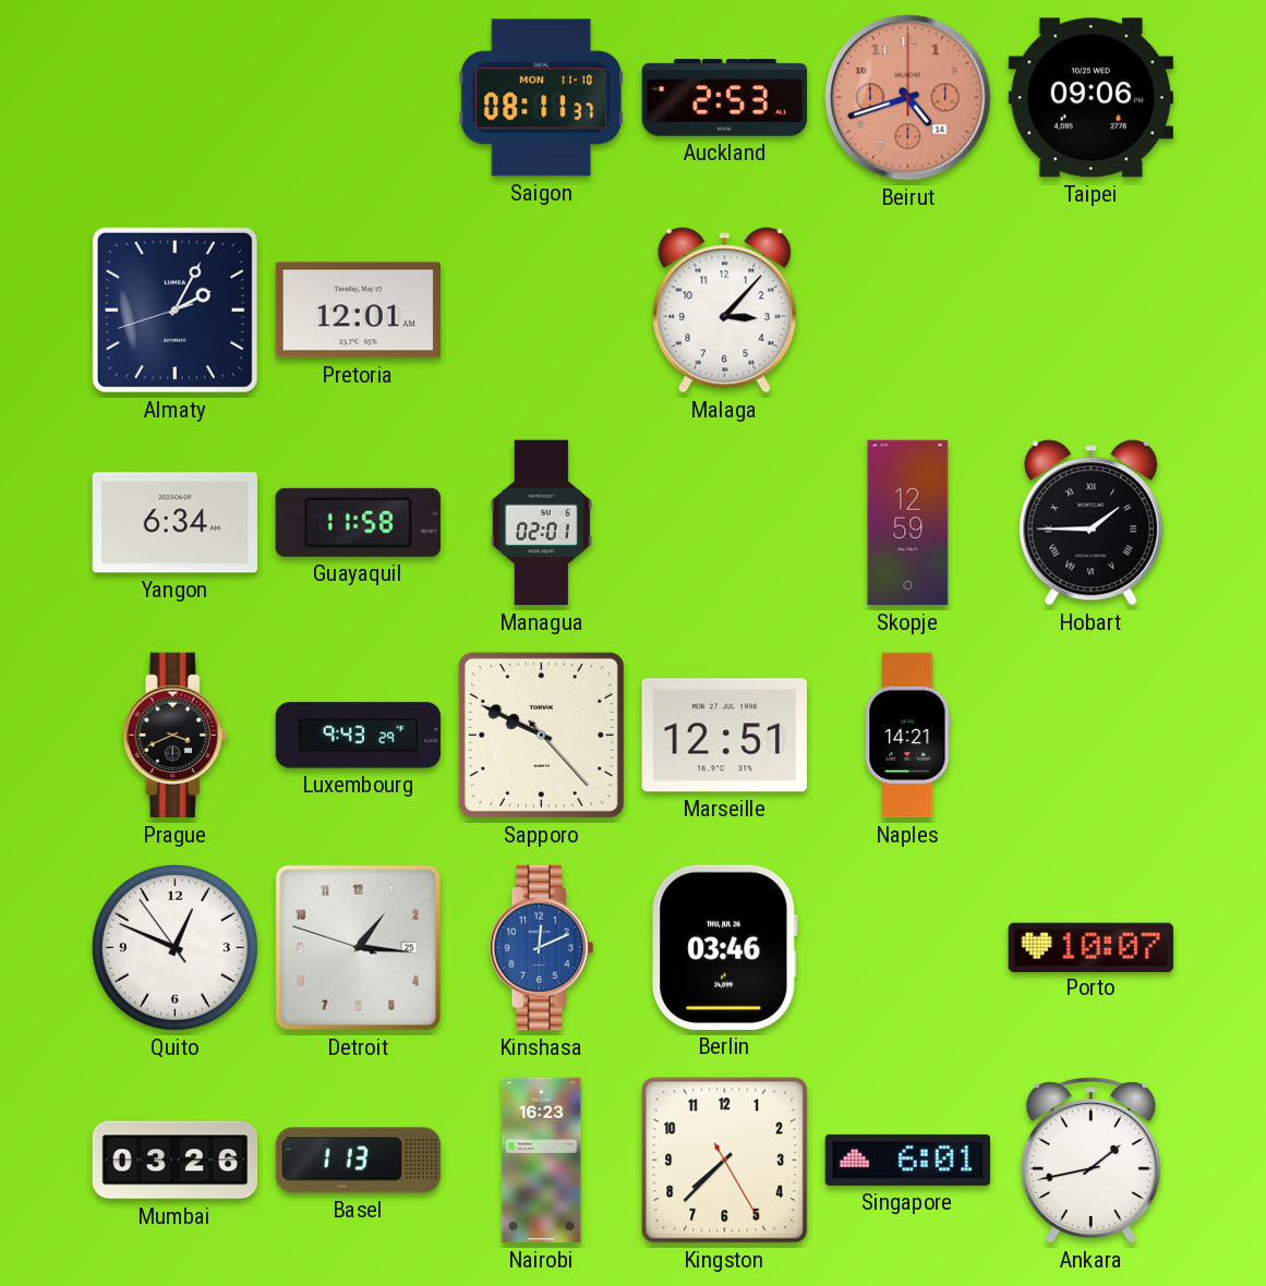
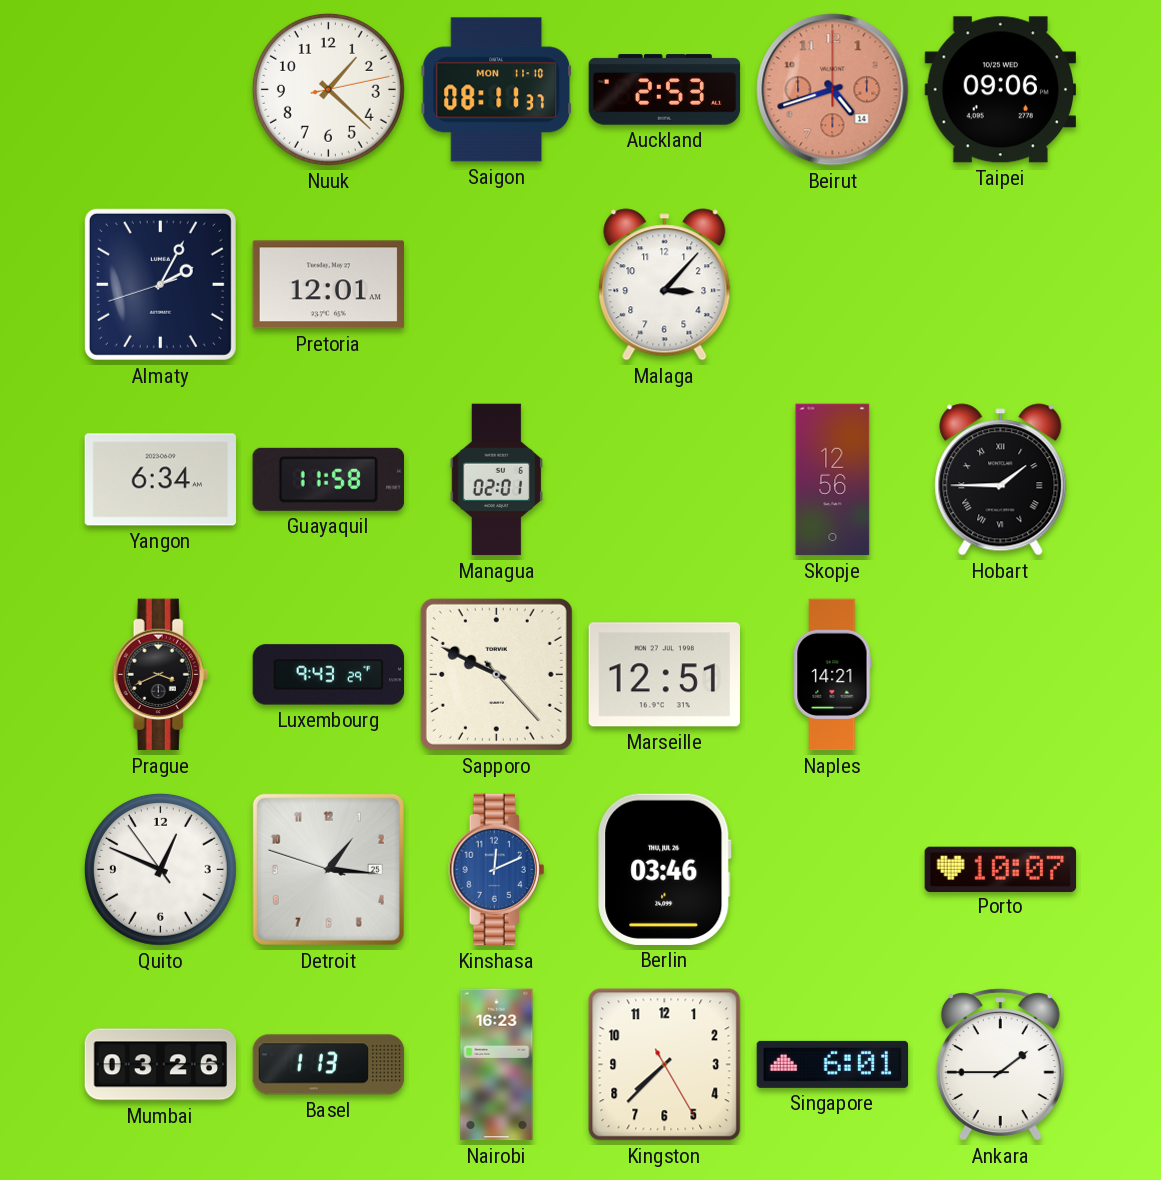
Nuuk: none -> 1:22
Skopje: 12:59 -> 12:56
Ankara: 1:43 -> 1:45
